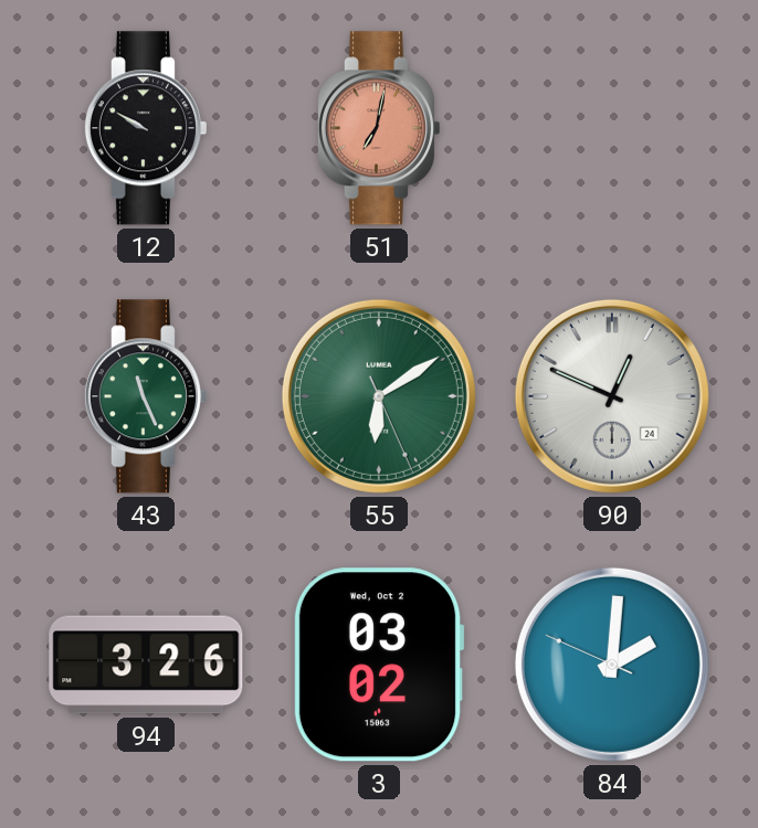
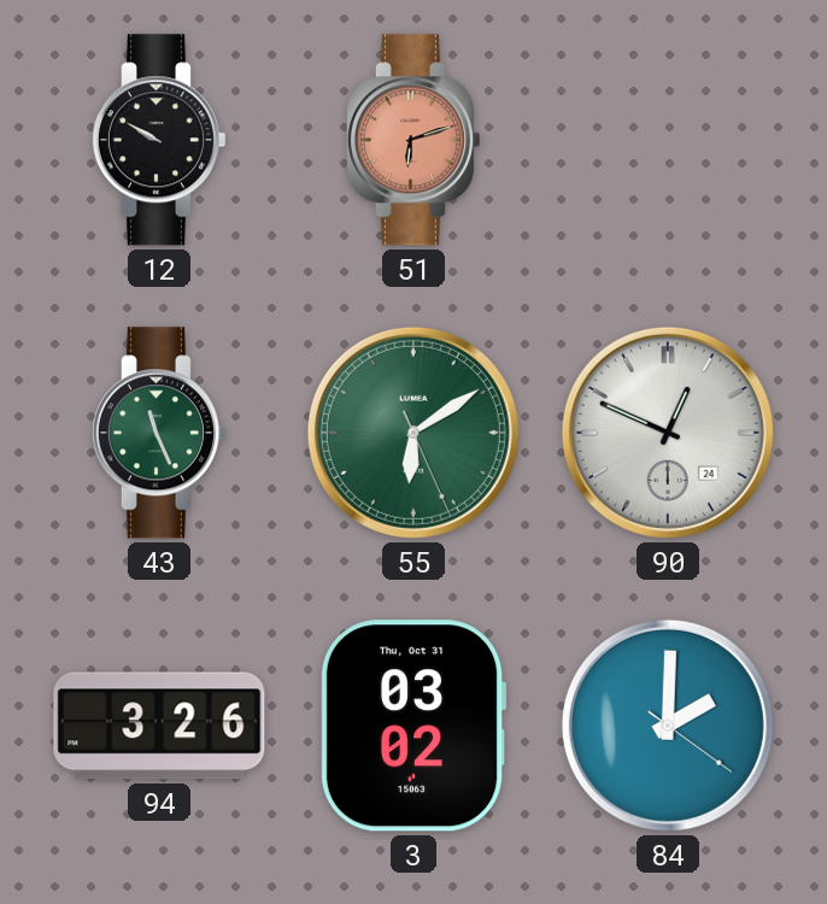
51: 7:02 -> 6:12
3 date: Wed, Oct 2 -> Thu, Oct 31
84: 2:00:49 -> 2:00:21
